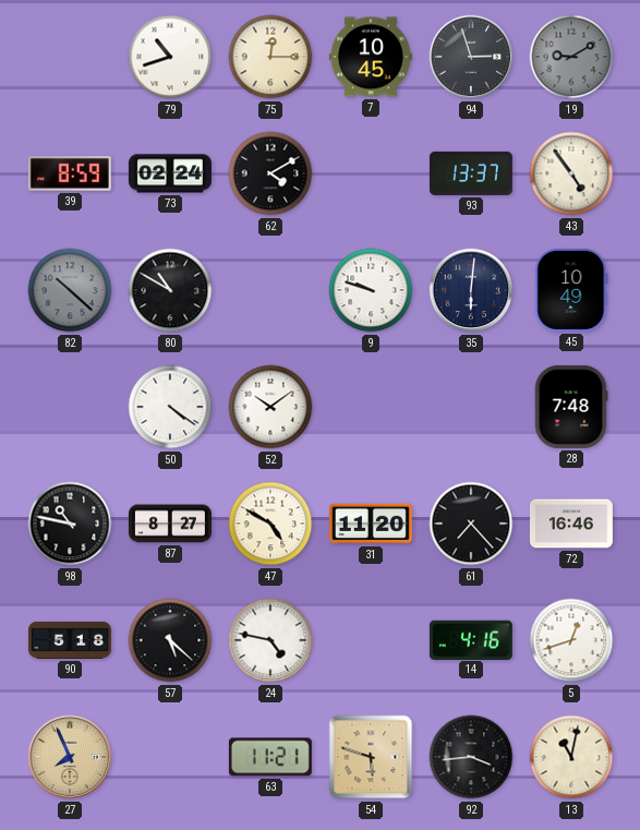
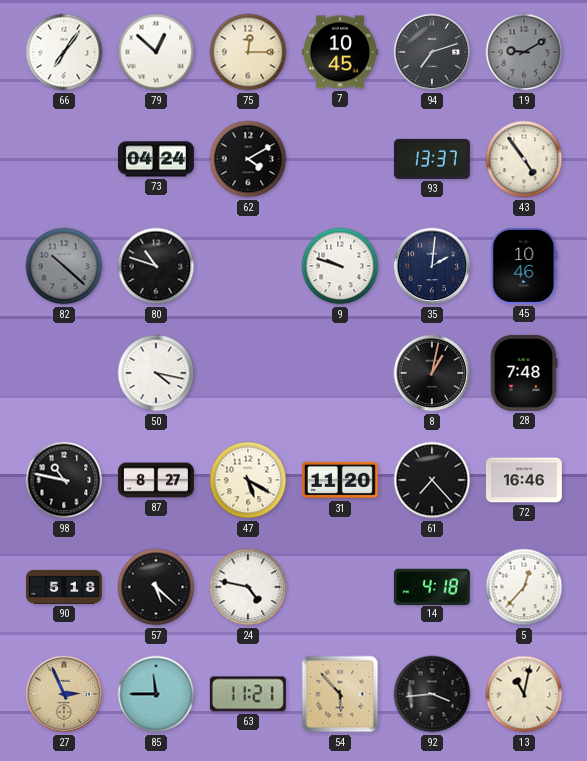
66: none -> 7:06
79: 10:42 -> 12:52
94: 2:57 -> 7:12
39: 8:59 -> none
73: 02:24 -> 04:24
80: 10:50 -> 10:48
35: 6:01 -> 2:01
45: 10:49 -> 10:46
50: 4:21 -> 4:17
52: 10:09 -> none
8: none -> 1:02
47: 4:50 -> 5:20
14: 4:16 -> 4:18
5: 12:42 -> 12:37
27: 7:56 -> 2:56
85: none -> 11:45
54: 5:48 -> 5:53
